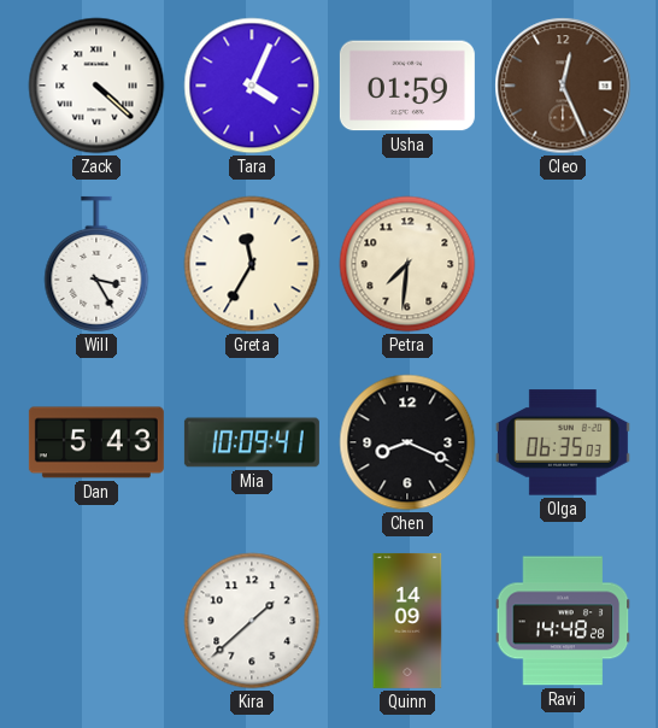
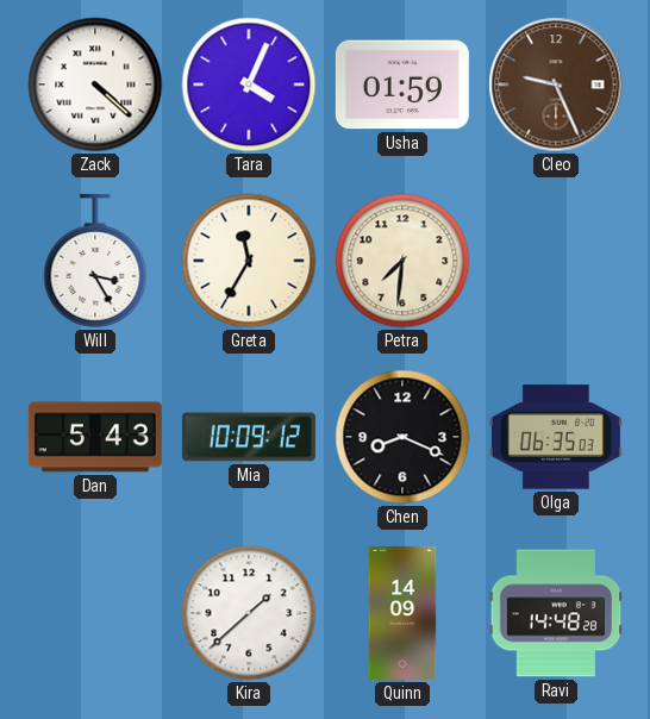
Cleo: 12:26 -> 9:26
Mia: 10:09:41 -> 10:09:12
